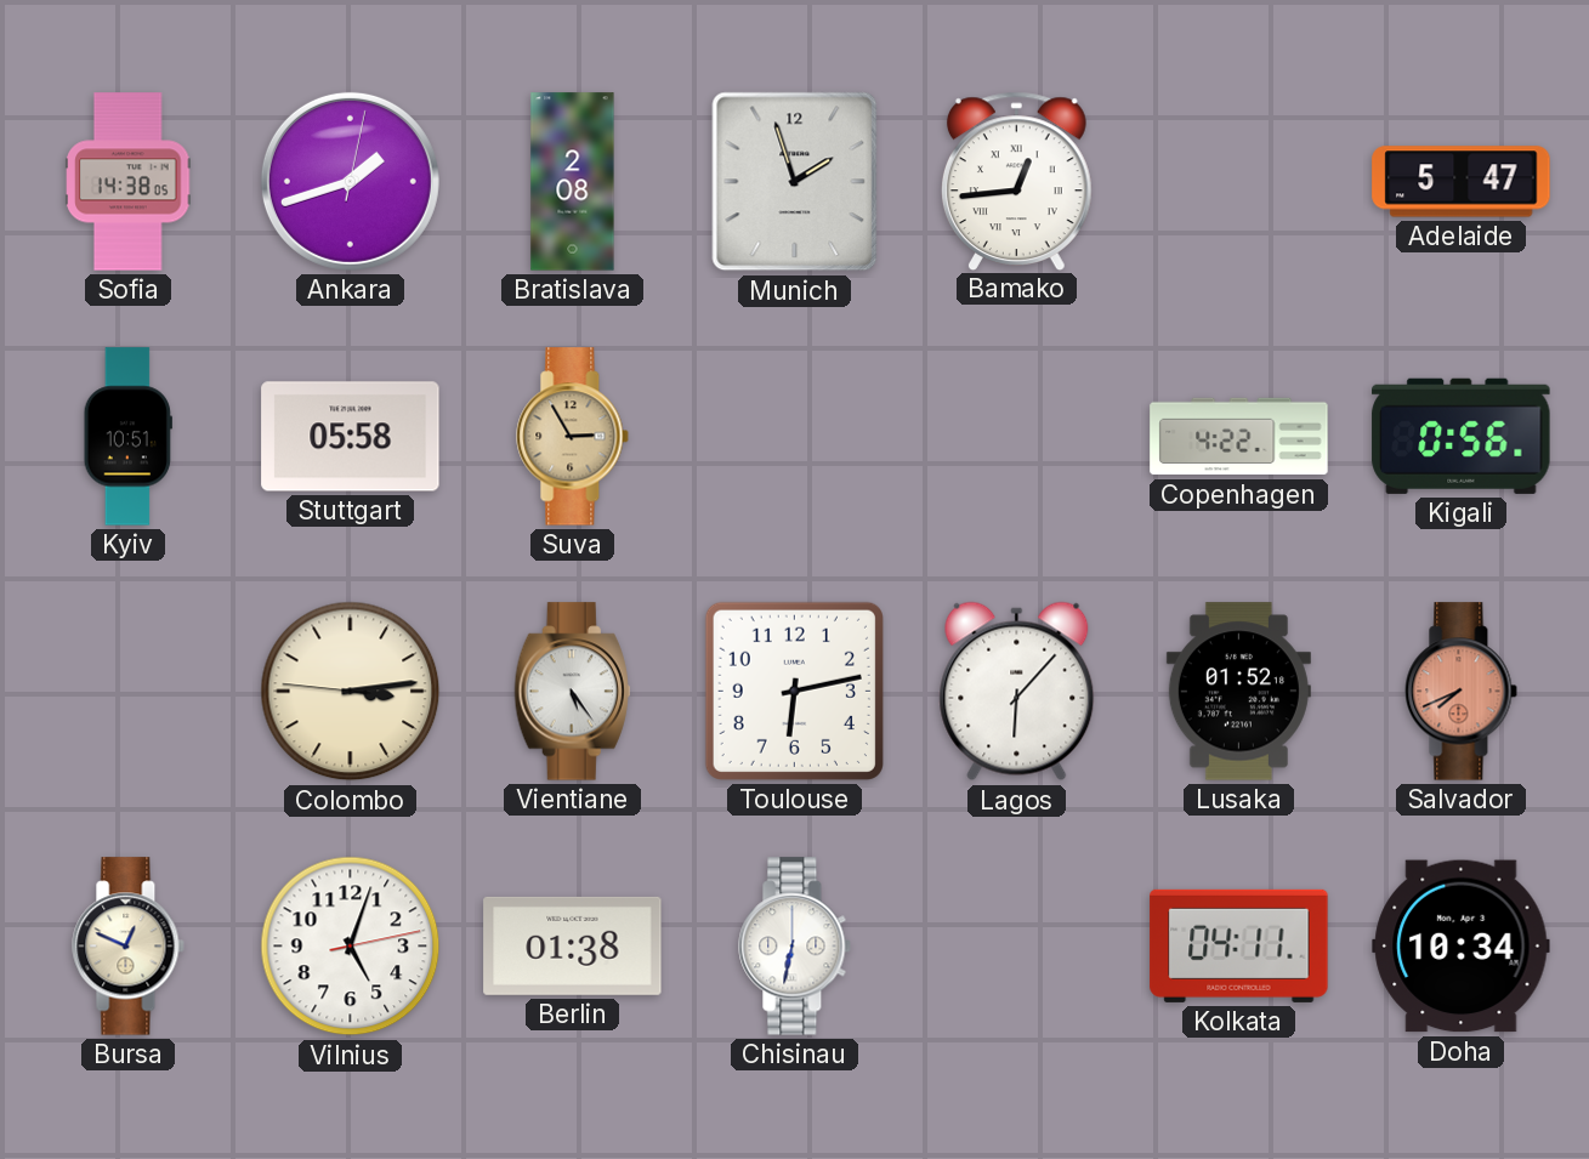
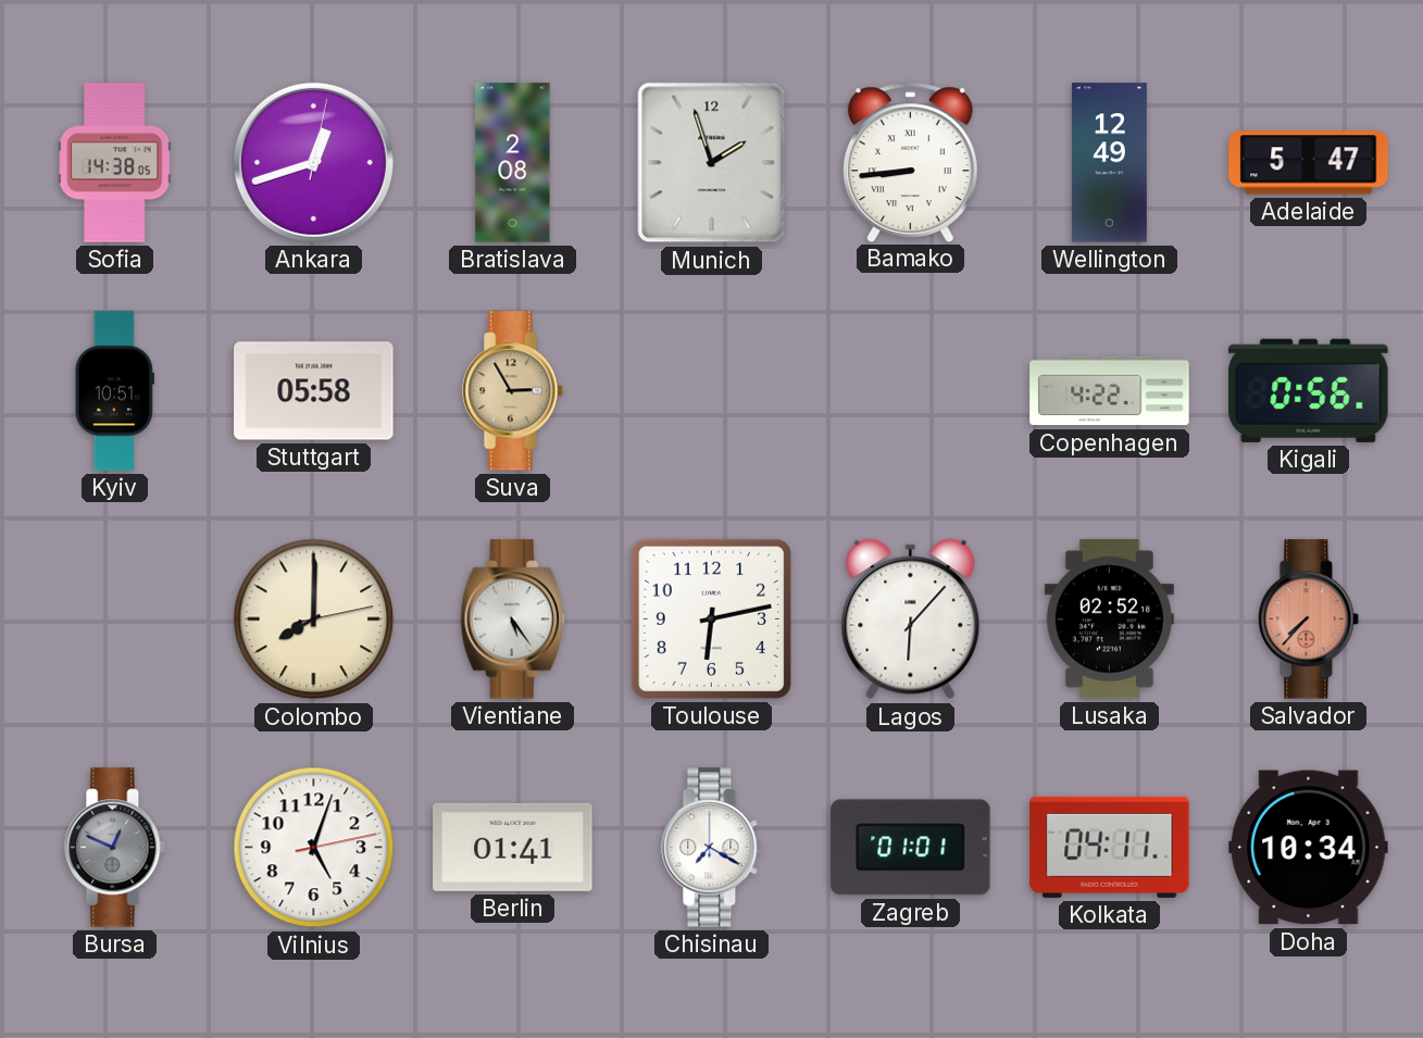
Ankara: 1:42 -> 12:42
Bamako: 12:44 -> 8:44
Wellington: none -> 12:49
Colombo: 3:13 -> 8:00
Lusaka: 01:52 -> 02:52
Salvador: 7:41 -> 7:37
Bursa dial: cream -> grey
Berlin: 01:38 -> 01:41
Chisinau: 6:32 -> 7:20
Zagreb: none -> 01:01
